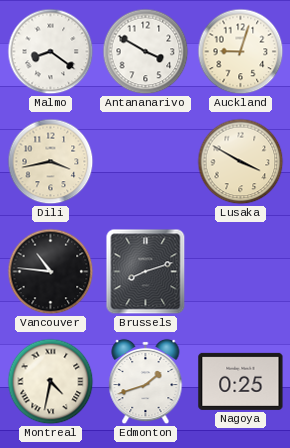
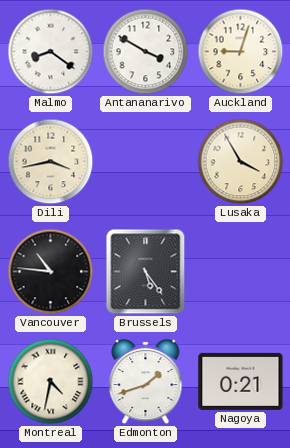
Lusaka: 3:50 -> 3:55
Brussels: 8:12 -> 5:24
Nagoya: 0:25 -> 0:21
